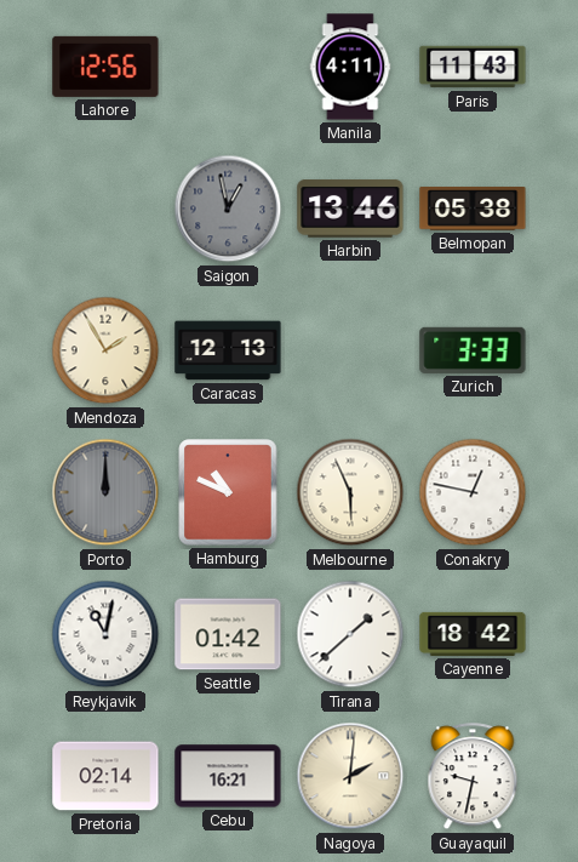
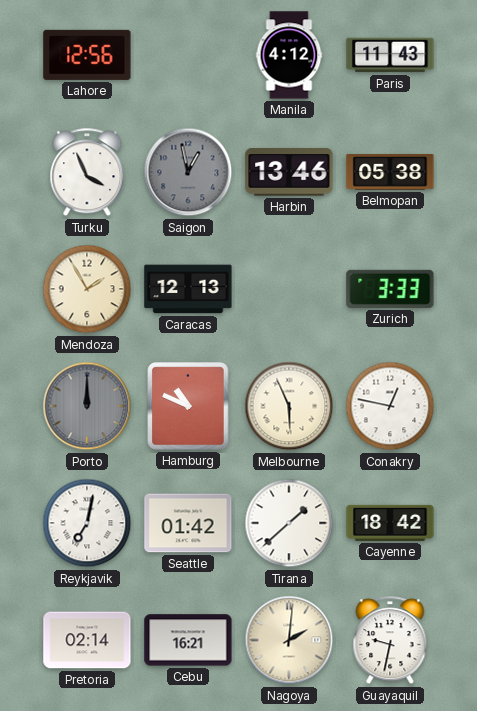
Manila: 4:11 -> 4:12
Turku: none -> 3:56
Reykjavik: 11:02 -> 7:02
